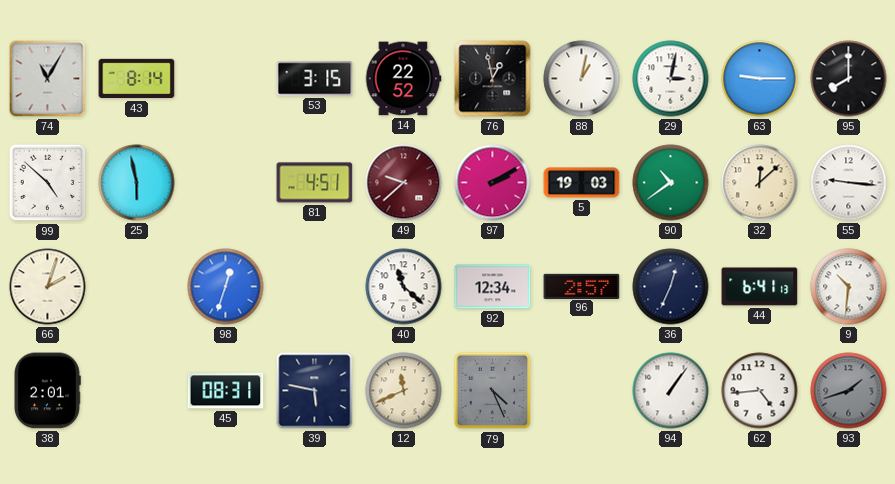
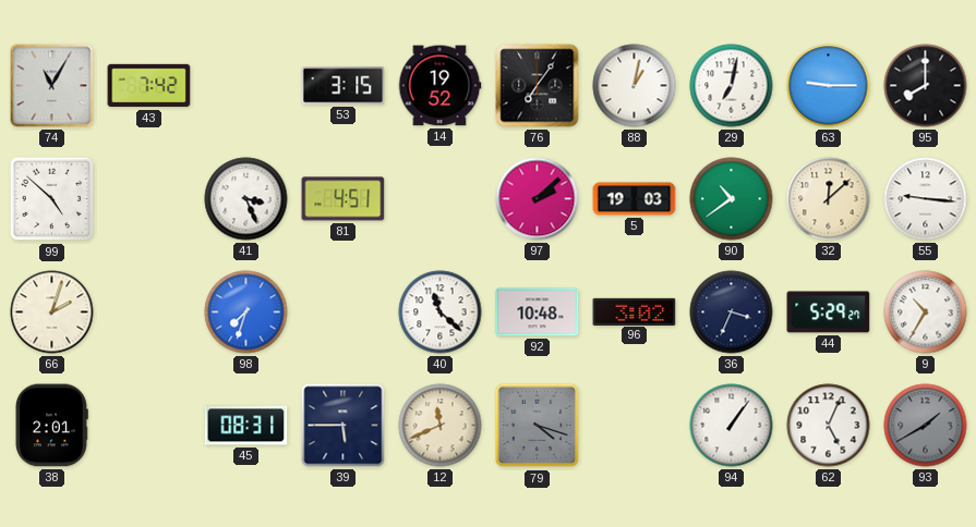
43: 8:14 -> 7:42
14: 22:52 -> 19:52
76: 12:58 -> 7:06
29: 3:02 -> 7:02
25: 5:58 -> none
41: none -> 3:26
49: 9:38 -> none
97: 2:10 -> 2:08
98: 12:33 -> 7:33
92: 12:34 -> 10:48
96: 2:57 -> 3:02
36: 12:34 -> 3:34
44: 6:41 -> 5:29
9: 10:31 -> 10:35
39: 5:47 -> 5:45
79: 4:26 -> 4:18
62: 4:44 -> 5:04
93: 1:42 -> 1:40
